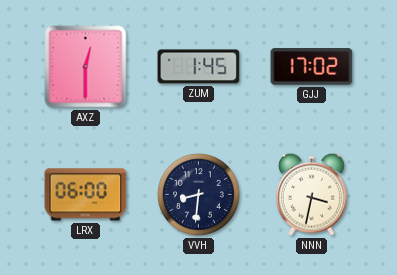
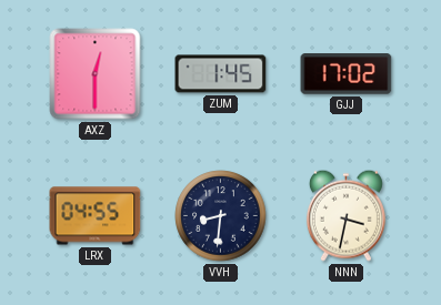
LRX: 06:00 -> 04:55
